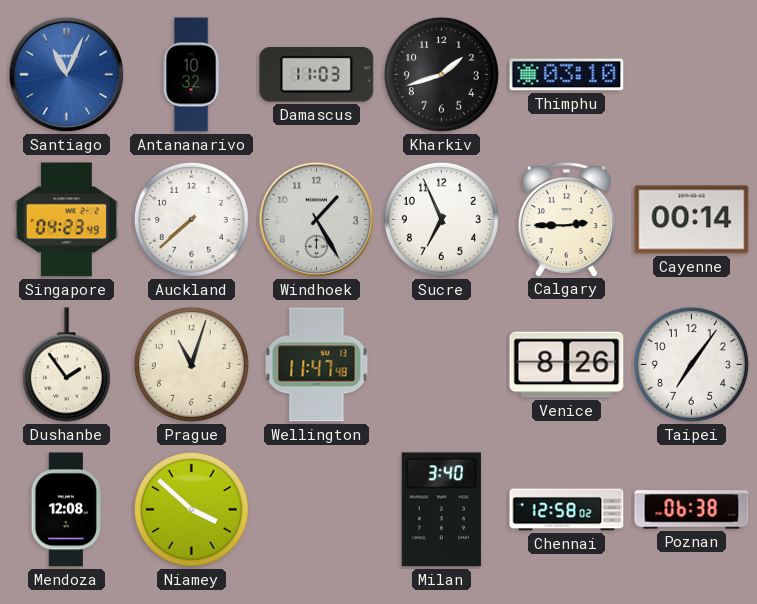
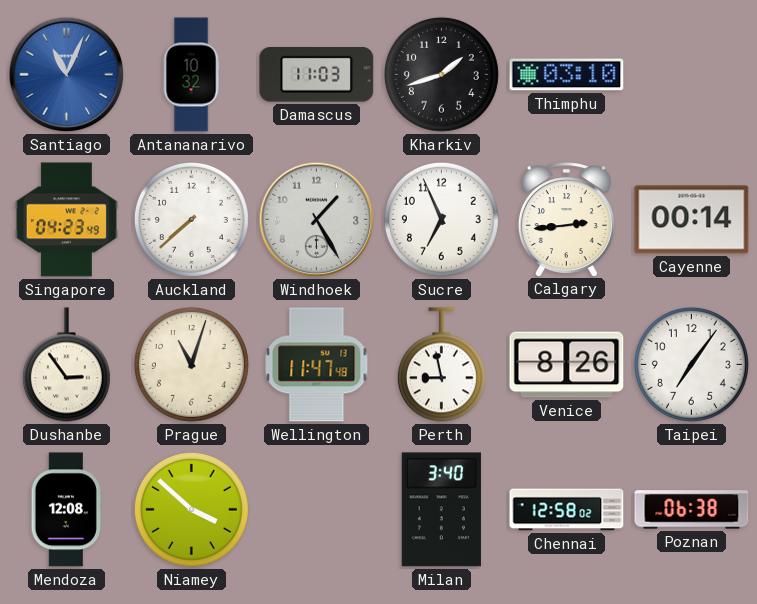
Calgary: 2:45 -> 2:44
Dushanbe: 1:54 -> 2:54
Perth: none -> 8:58
